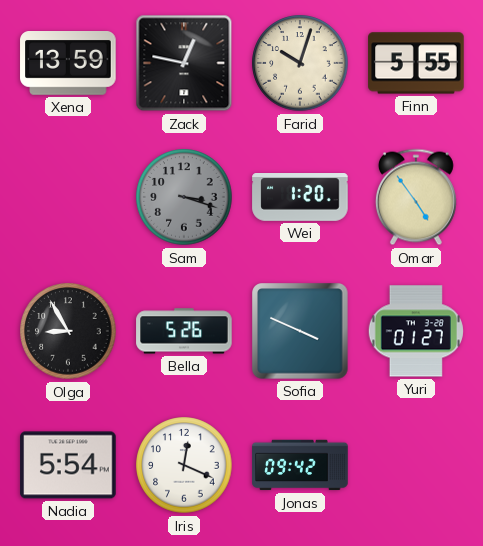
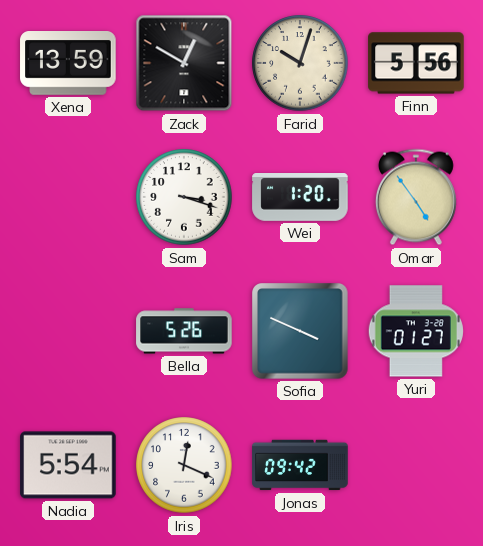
Zack: 12:47 -> 12:50
Finn: 5:55 -> 5:56
Sam dial: grey -> white
Olga: 8:55 -> none
